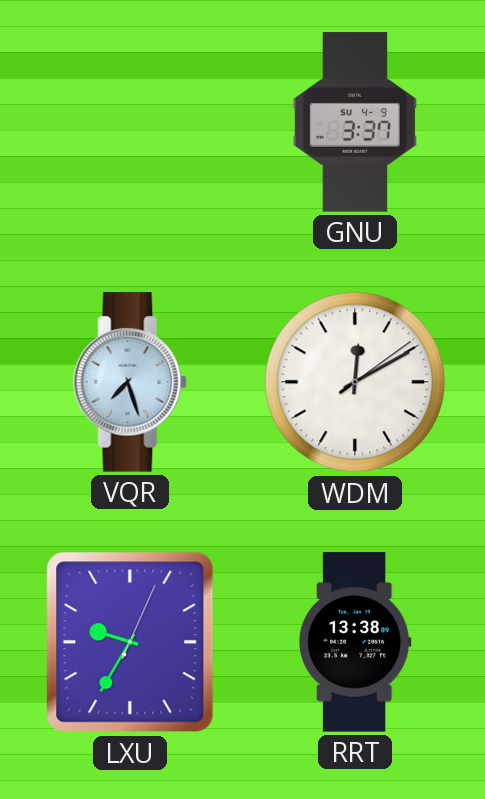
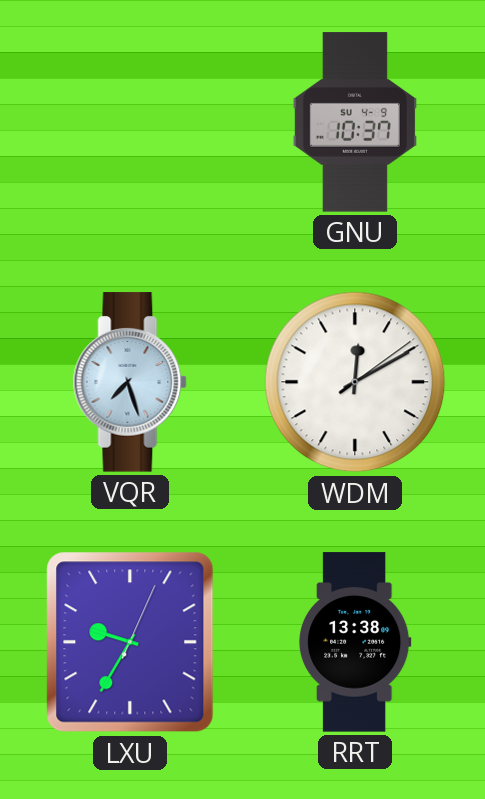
GNU: 3:37 -> 10:37
